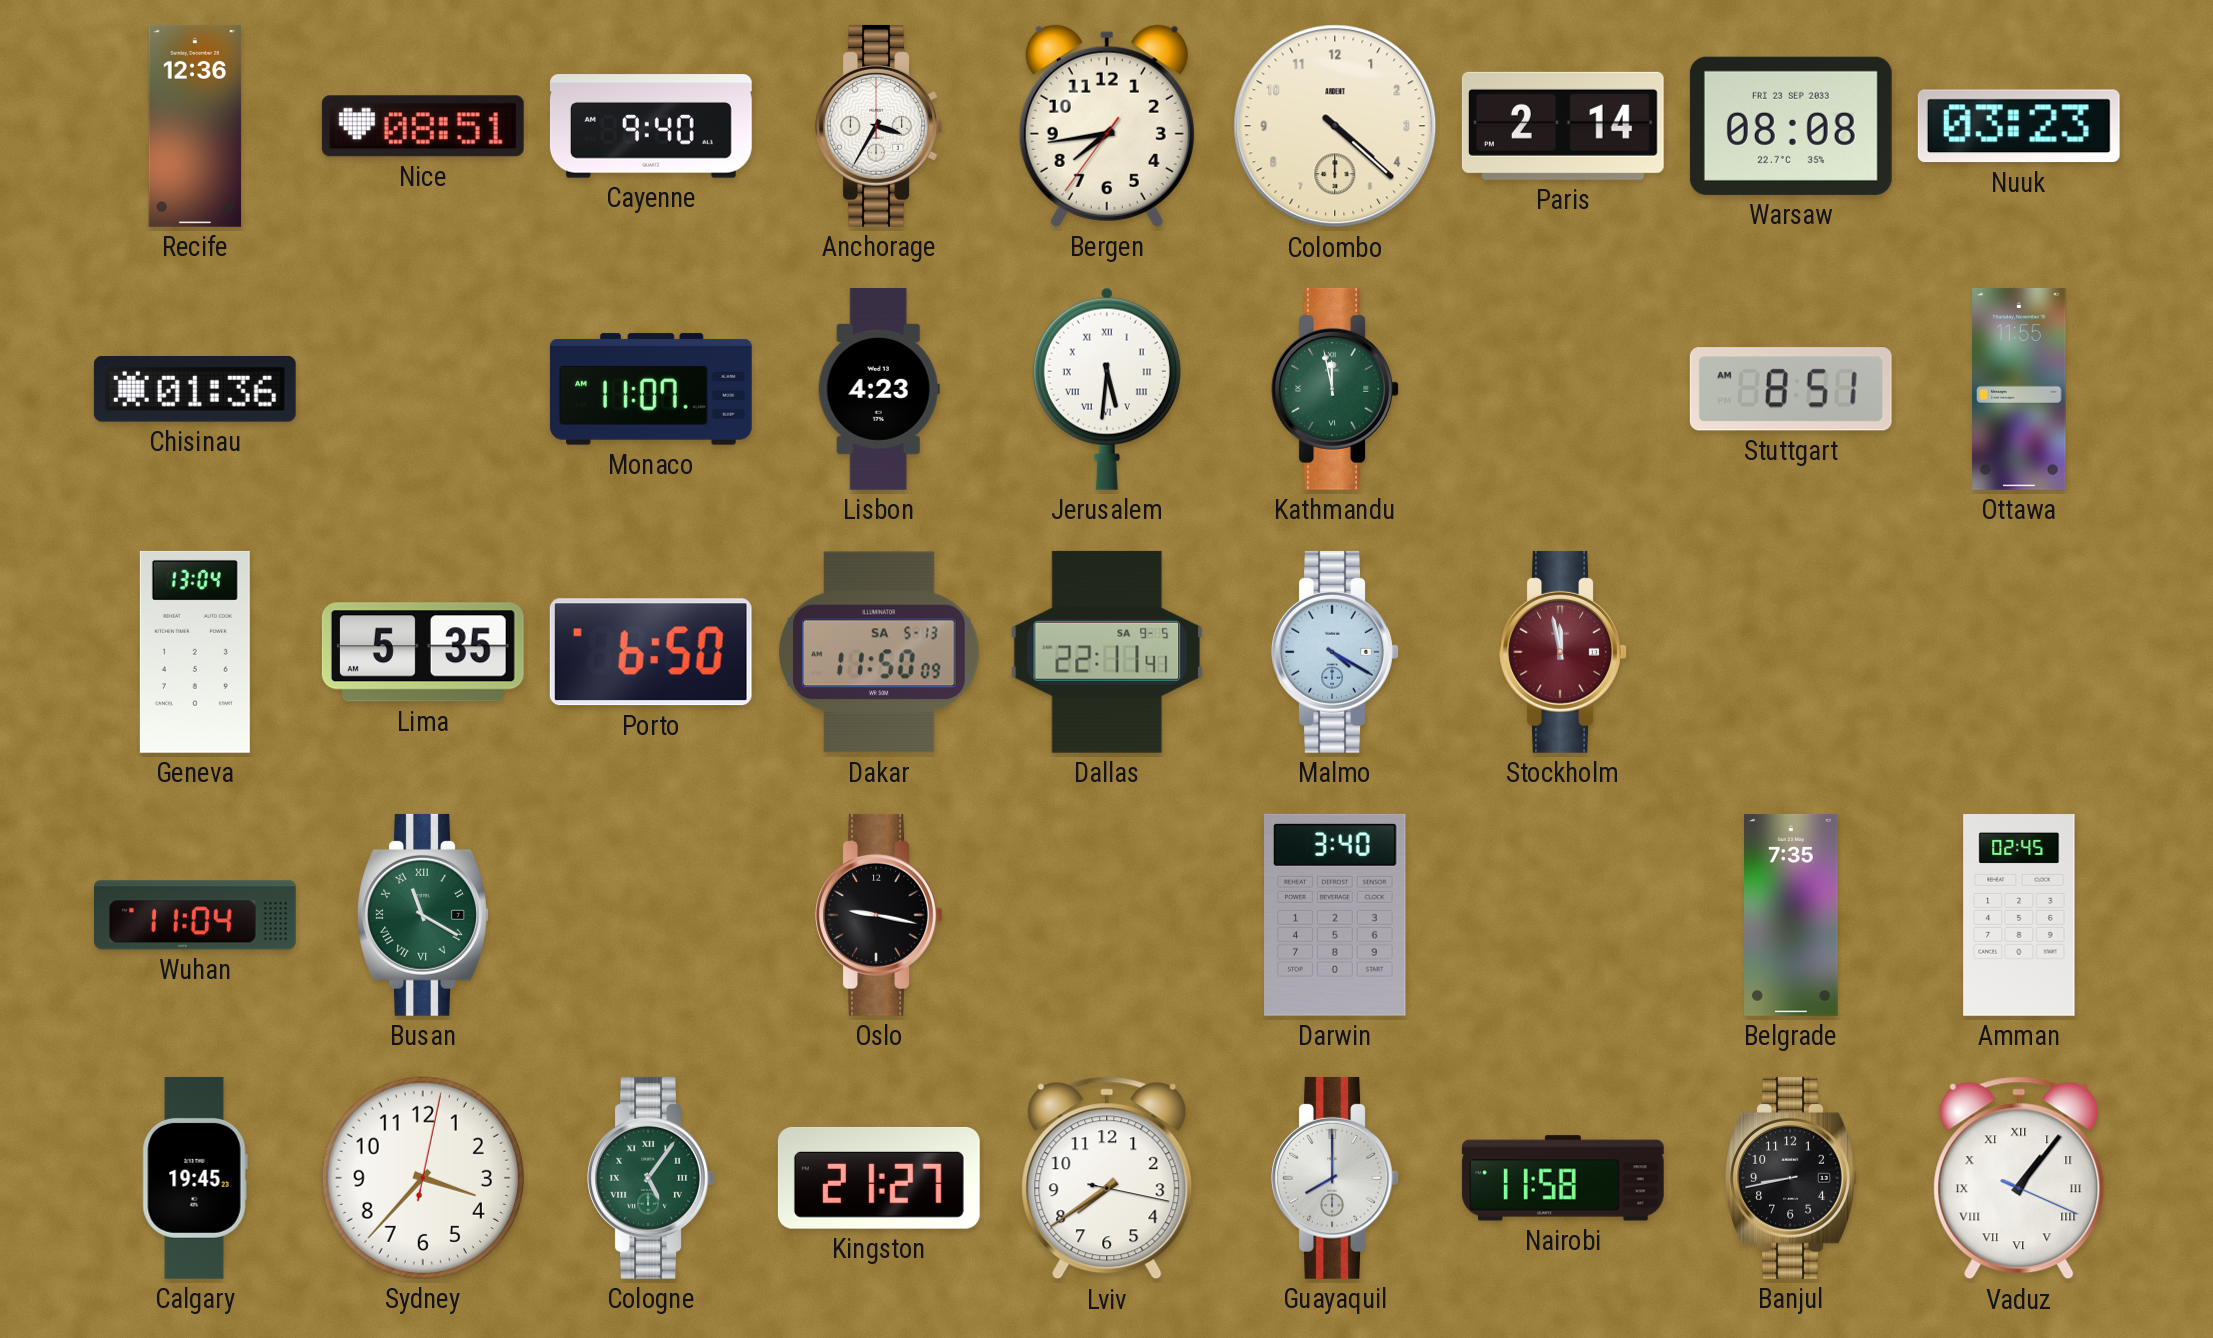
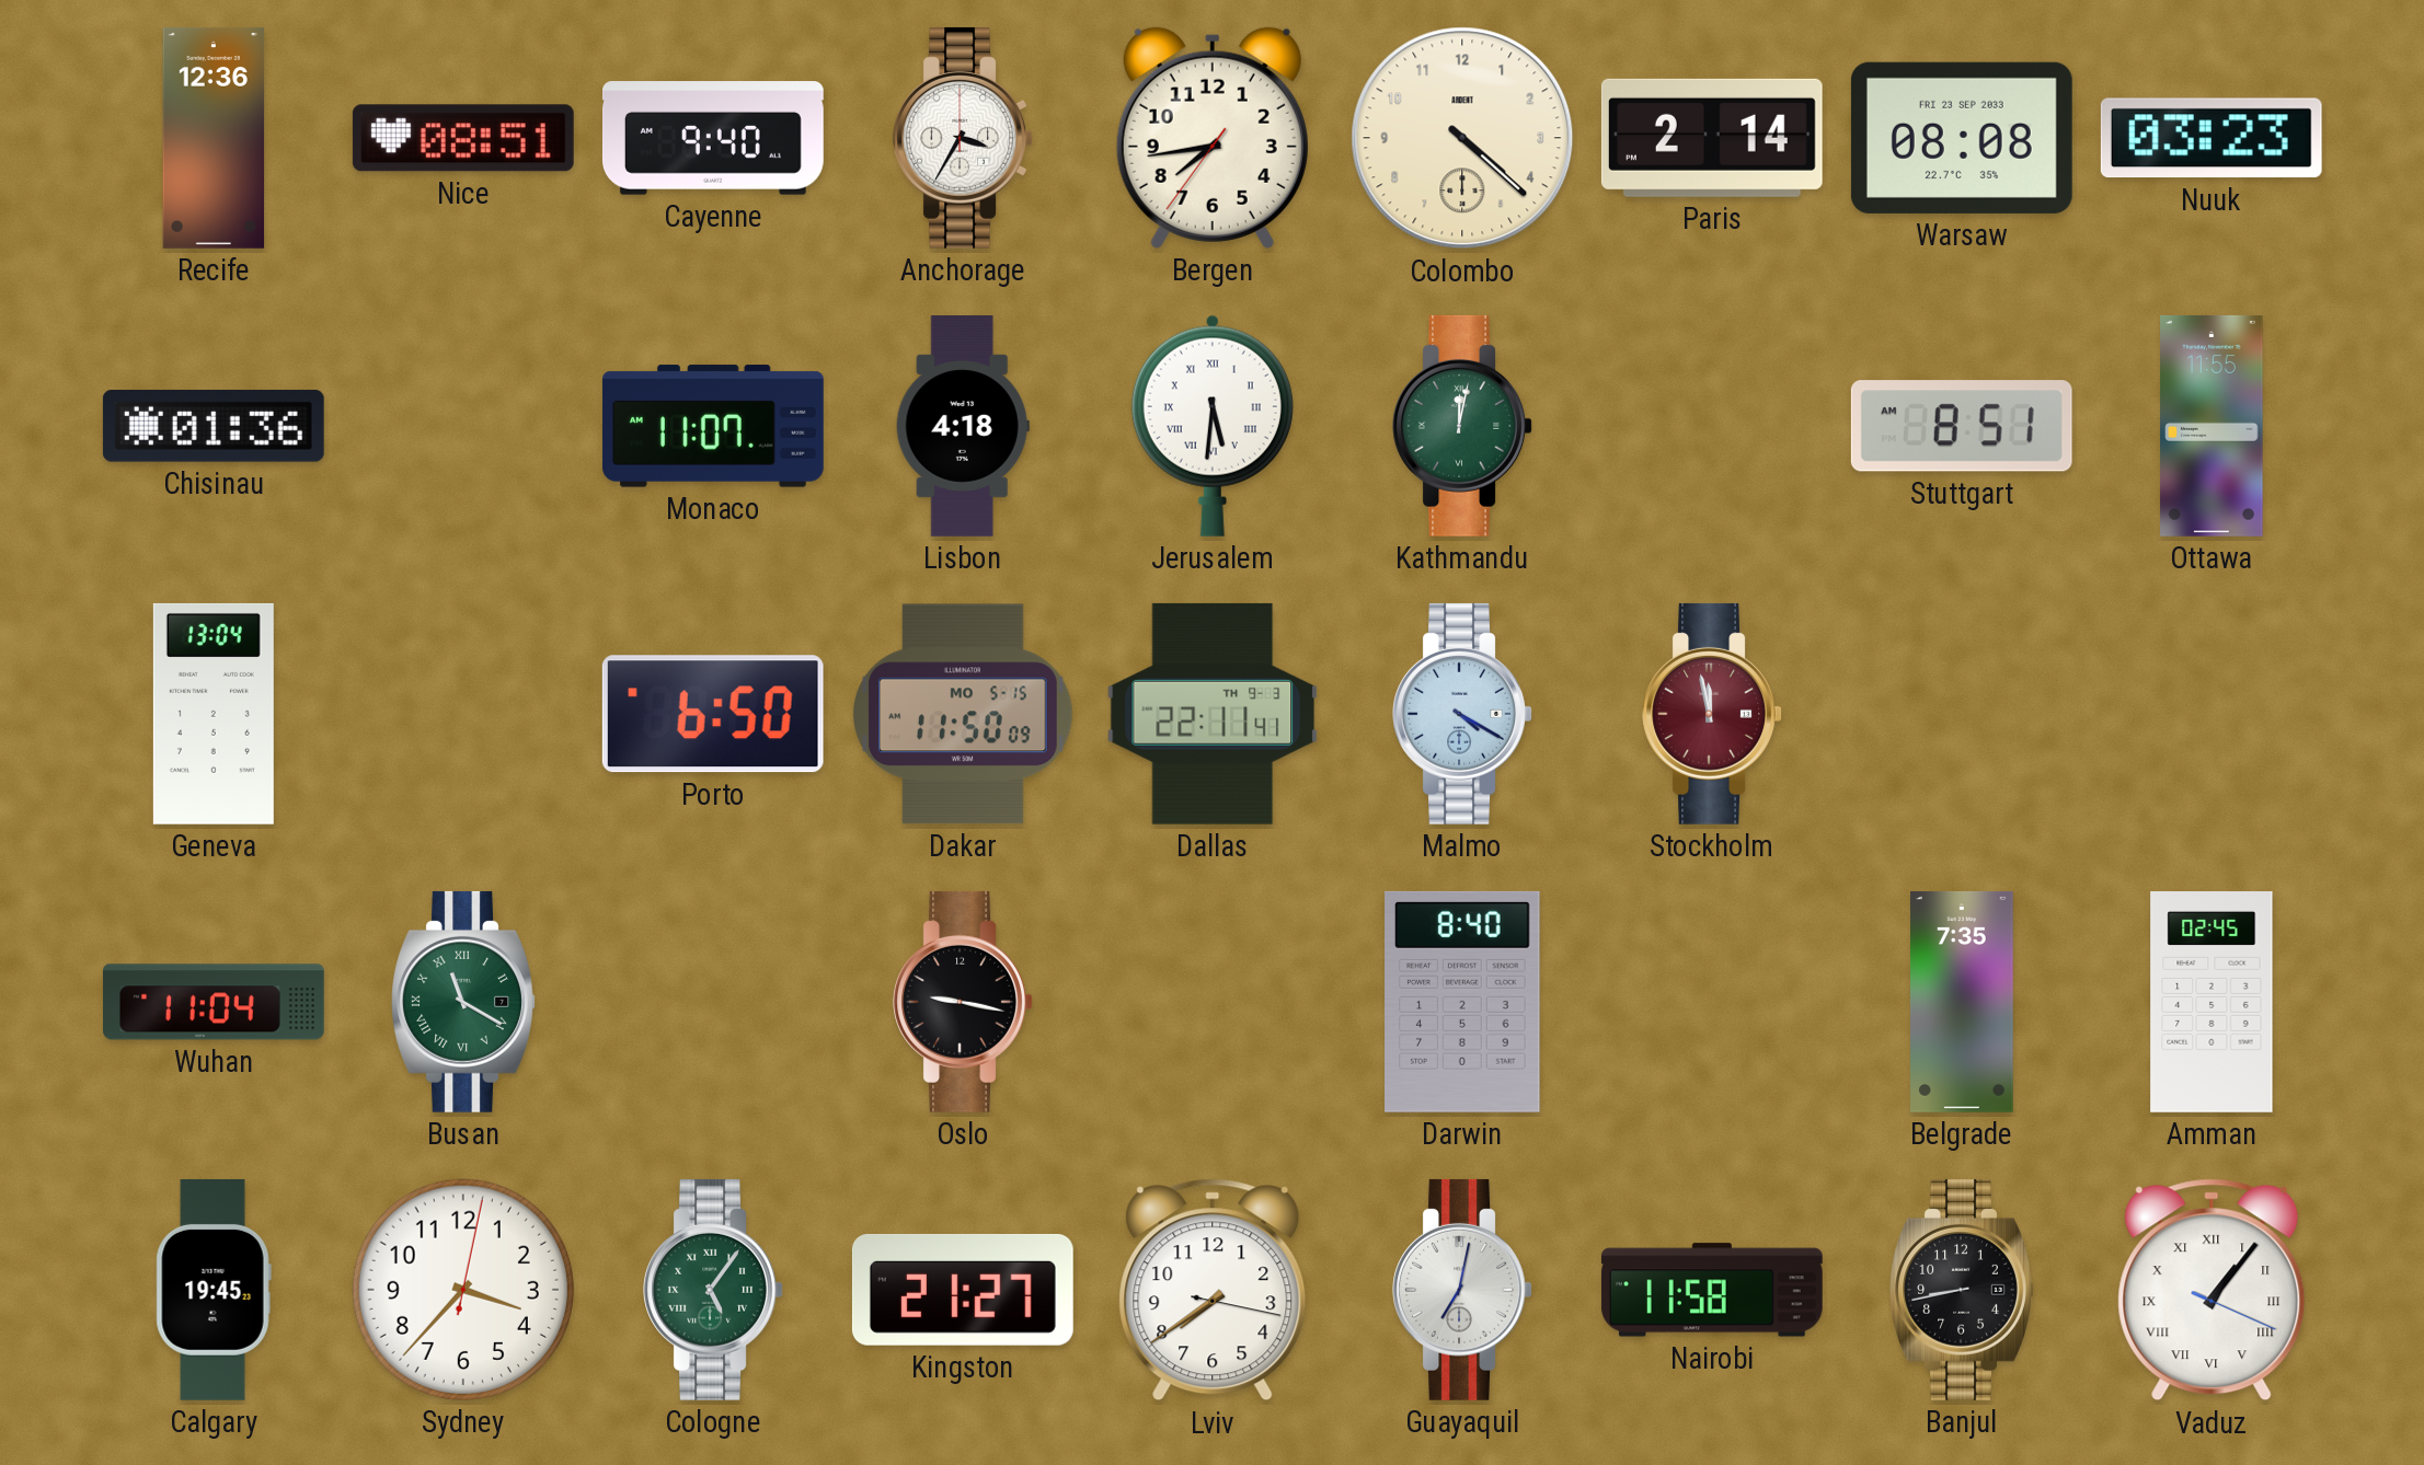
Lisbon: 4:23 -> 4:18
Kathmandu: 11:58 -> 12:02
Lima: 5:35 -> none
Dakar date: SA 5-13 -> MO 5-15
Dallas date: SA 9-5 -> TH 9-3
Darwin: 3:40 -> 8:40
Guayaquil: 8:00 -> 7:02
